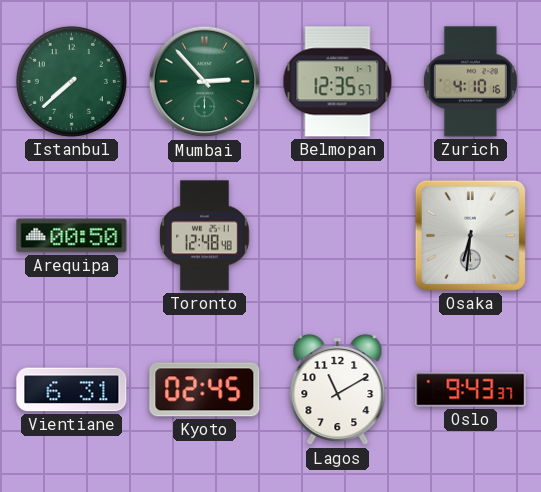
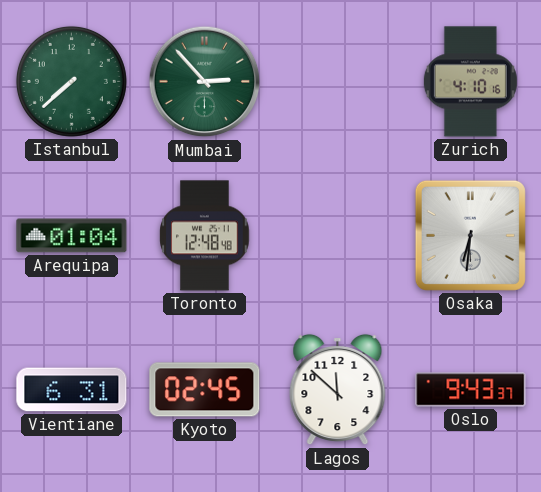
Belmopan: 12:35 -> none
Arequipa: 00:50 -> 01:04
Lagos: 11:10 -> 11:52
